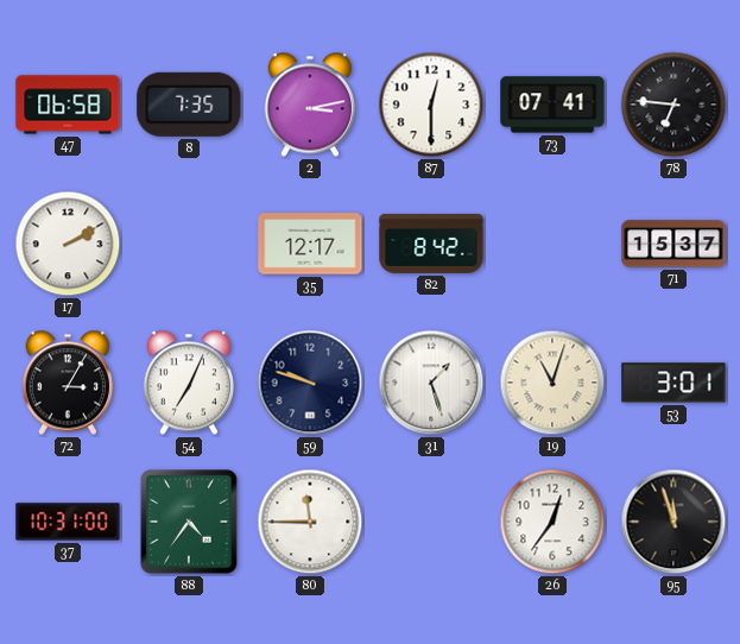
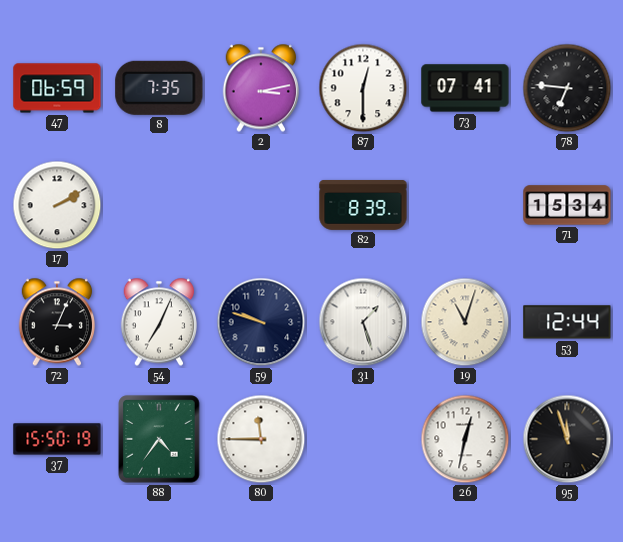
47: 06:58 -> 06:59
35: 12:17 -> none
82: 8:42 -> 8:39
71: 15:37 -> 15:34
72: 3:05 -> 3:04
53: 3:01 -> 12:44
37: 10:31 -> 15:50
26: 12:36 -> 12:32
